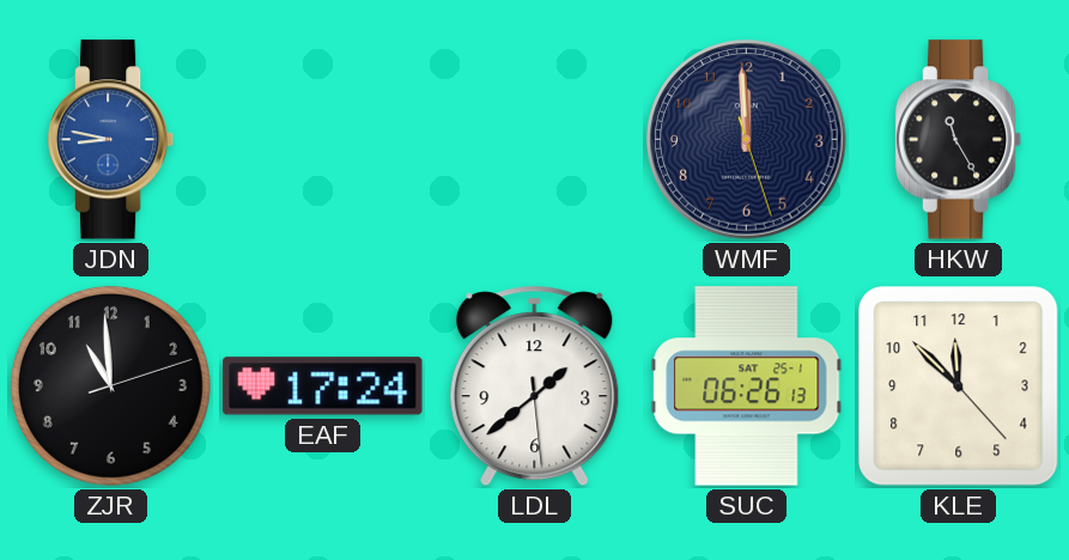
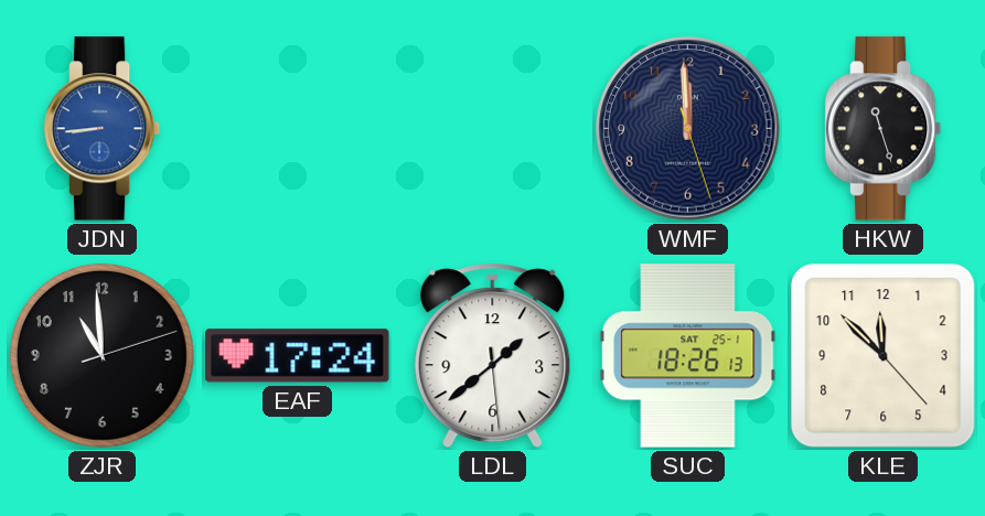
JDN: 8:47 -> 8:44
HKW: 11:25 -> 11:27
SUC: 06:26 -> 18:26
